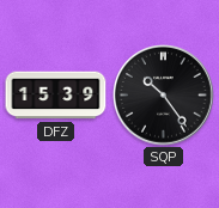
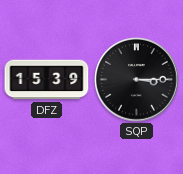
SQP: 10:24 -> 3:15
